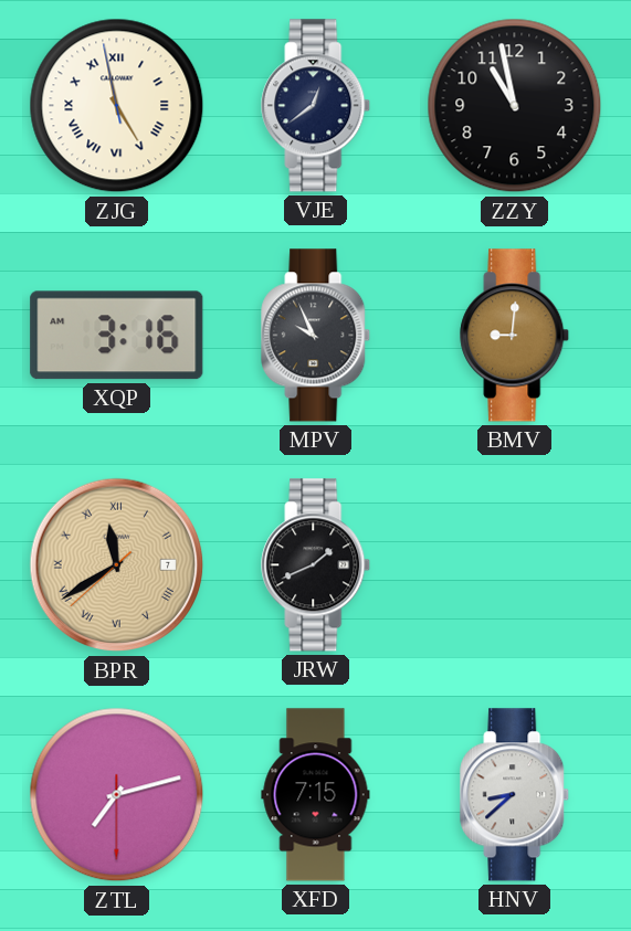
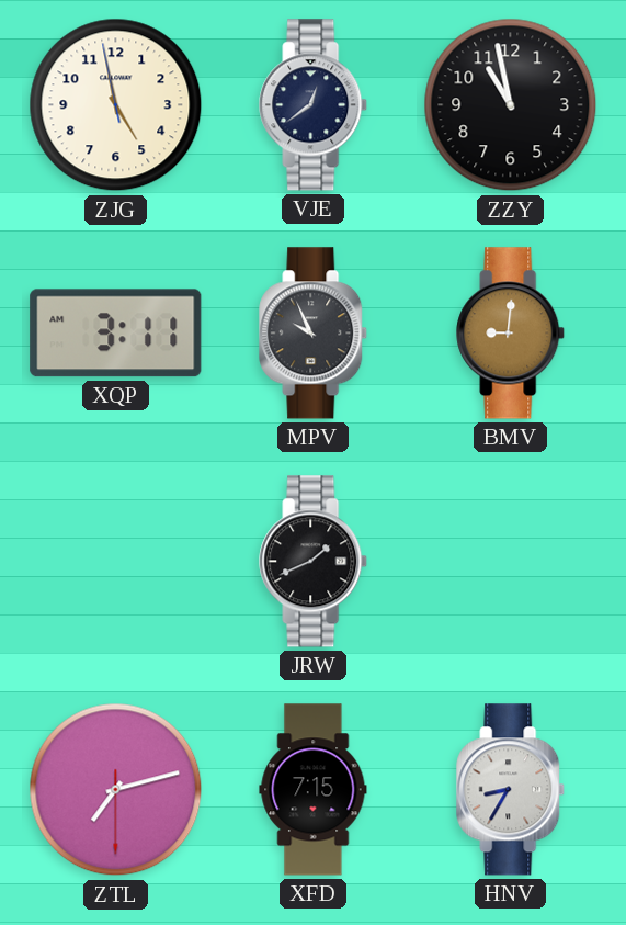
ZJG numerals: Roman -> Arabic
XQP: 3:16 -> 3:11
BPR: 11:39 -> none
HNV: 8:38 -> 8:35
